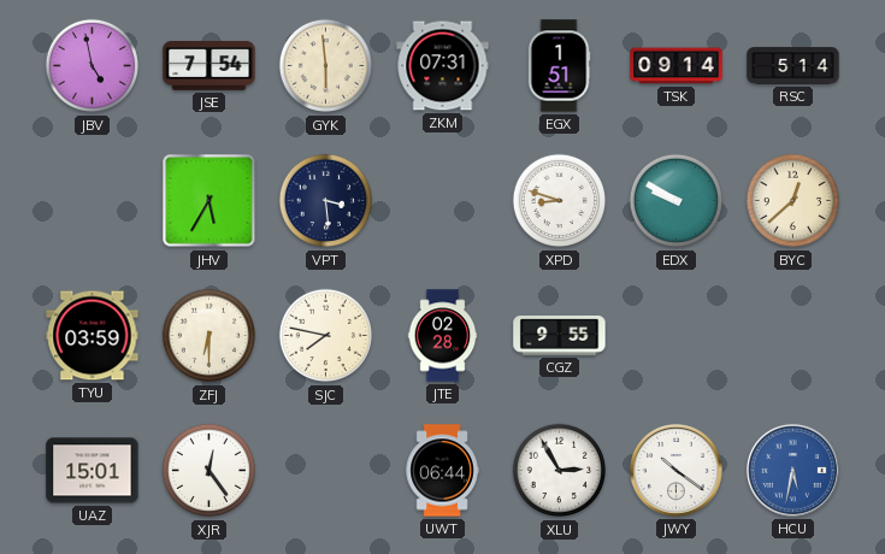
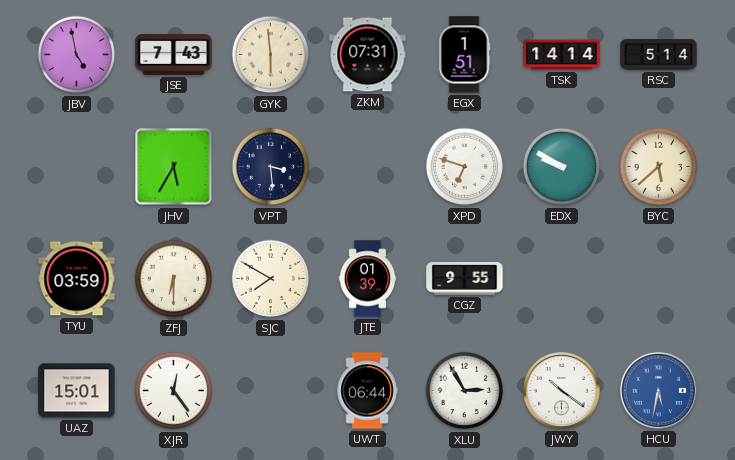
JSE: 7:54 -> 7:43
TSK: 09:14 -> 14:14
XPD: 8:48 -> 6:48
BYC: 12:38 -> 5:38
SJC: 7:47 -> 7:50
JTE: 02:28 -> 01:39
